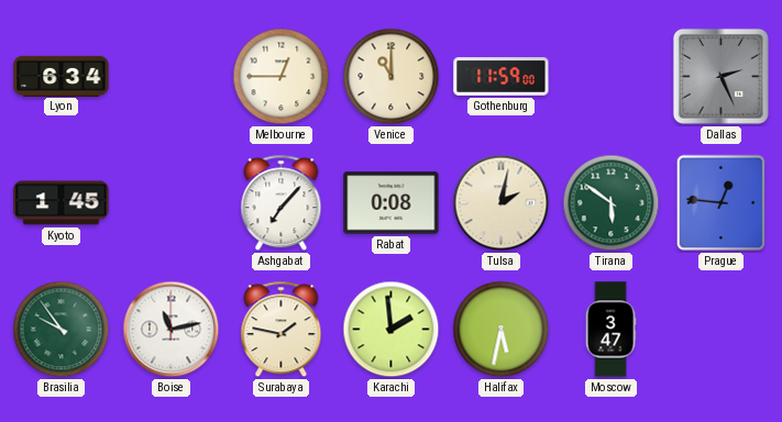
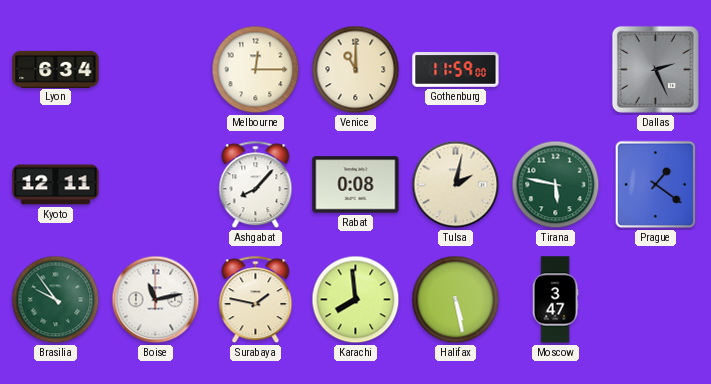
Melbourne: 12:45 -> 12:15
Kyoto: 1:45 -> 12:11
Ashgabat: 7:07 -> 8:07
Tirana: 5:51 -> 5:47
Prague: 12:46 -> 1:21
Karachi: 1:59 -> 7:59
Halifax: 5:32 -> 5:28
